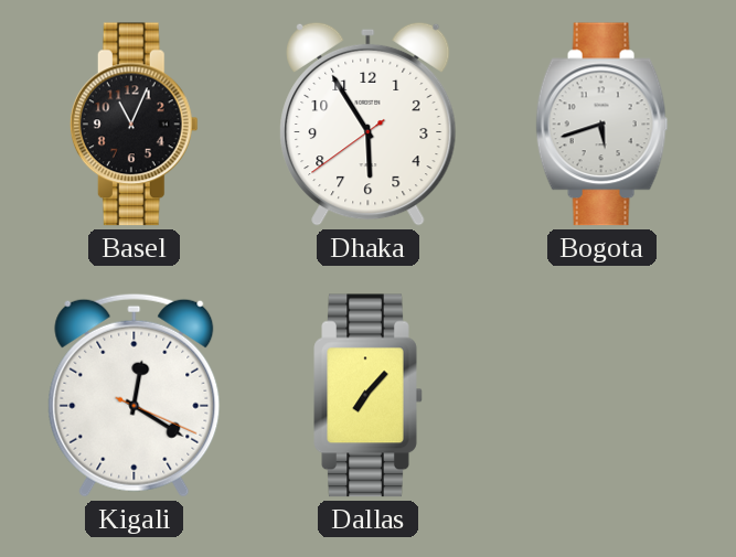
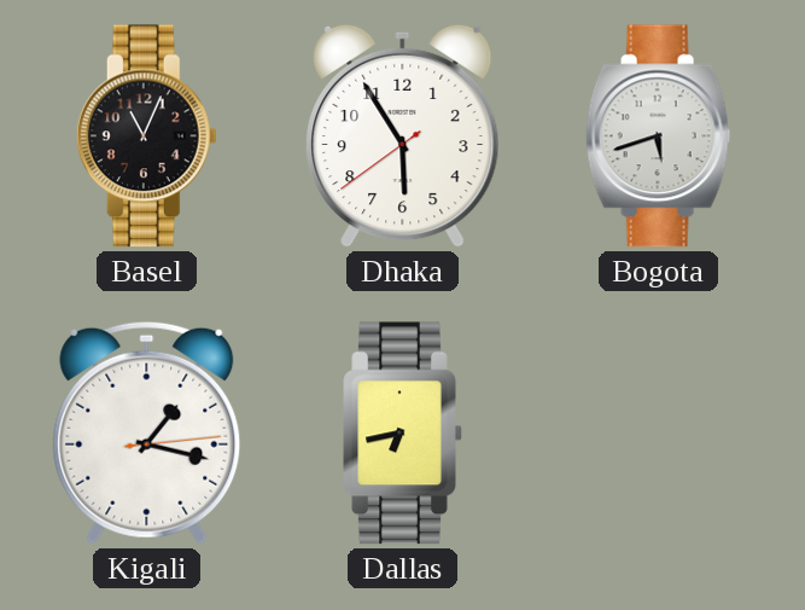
Kigali: 12:20 -> 1:17
Dallas: 7:07 -> 6:43
